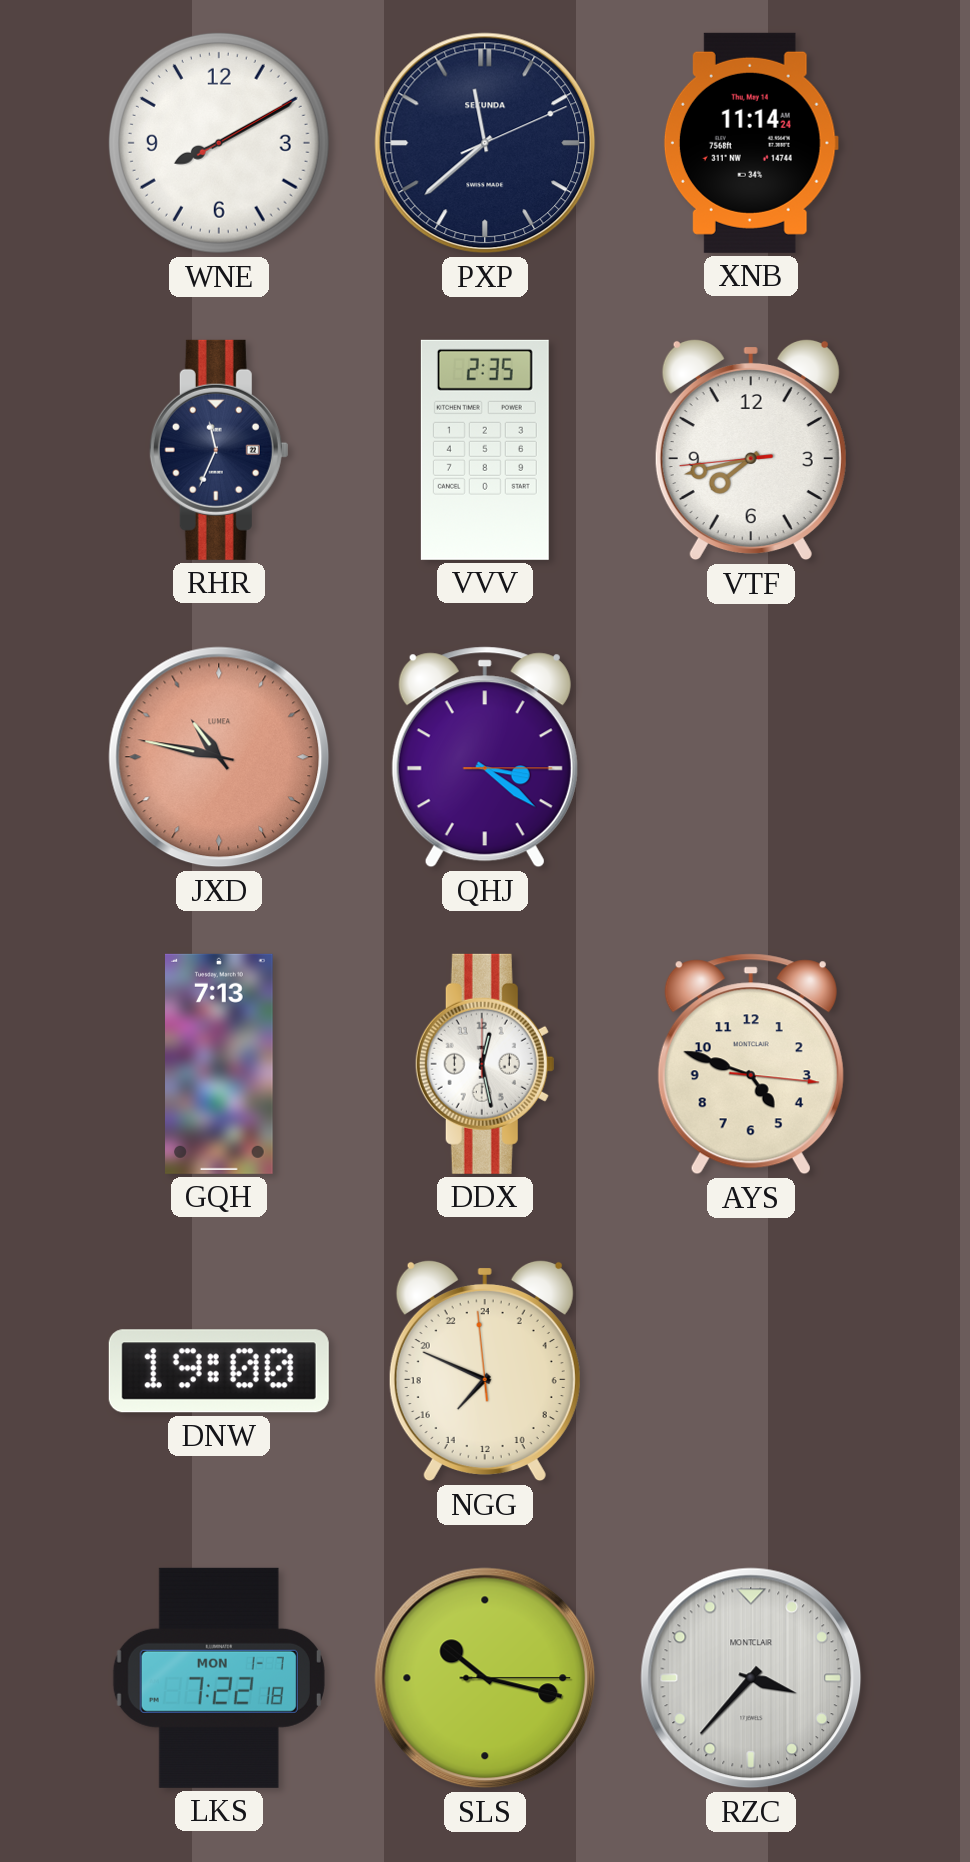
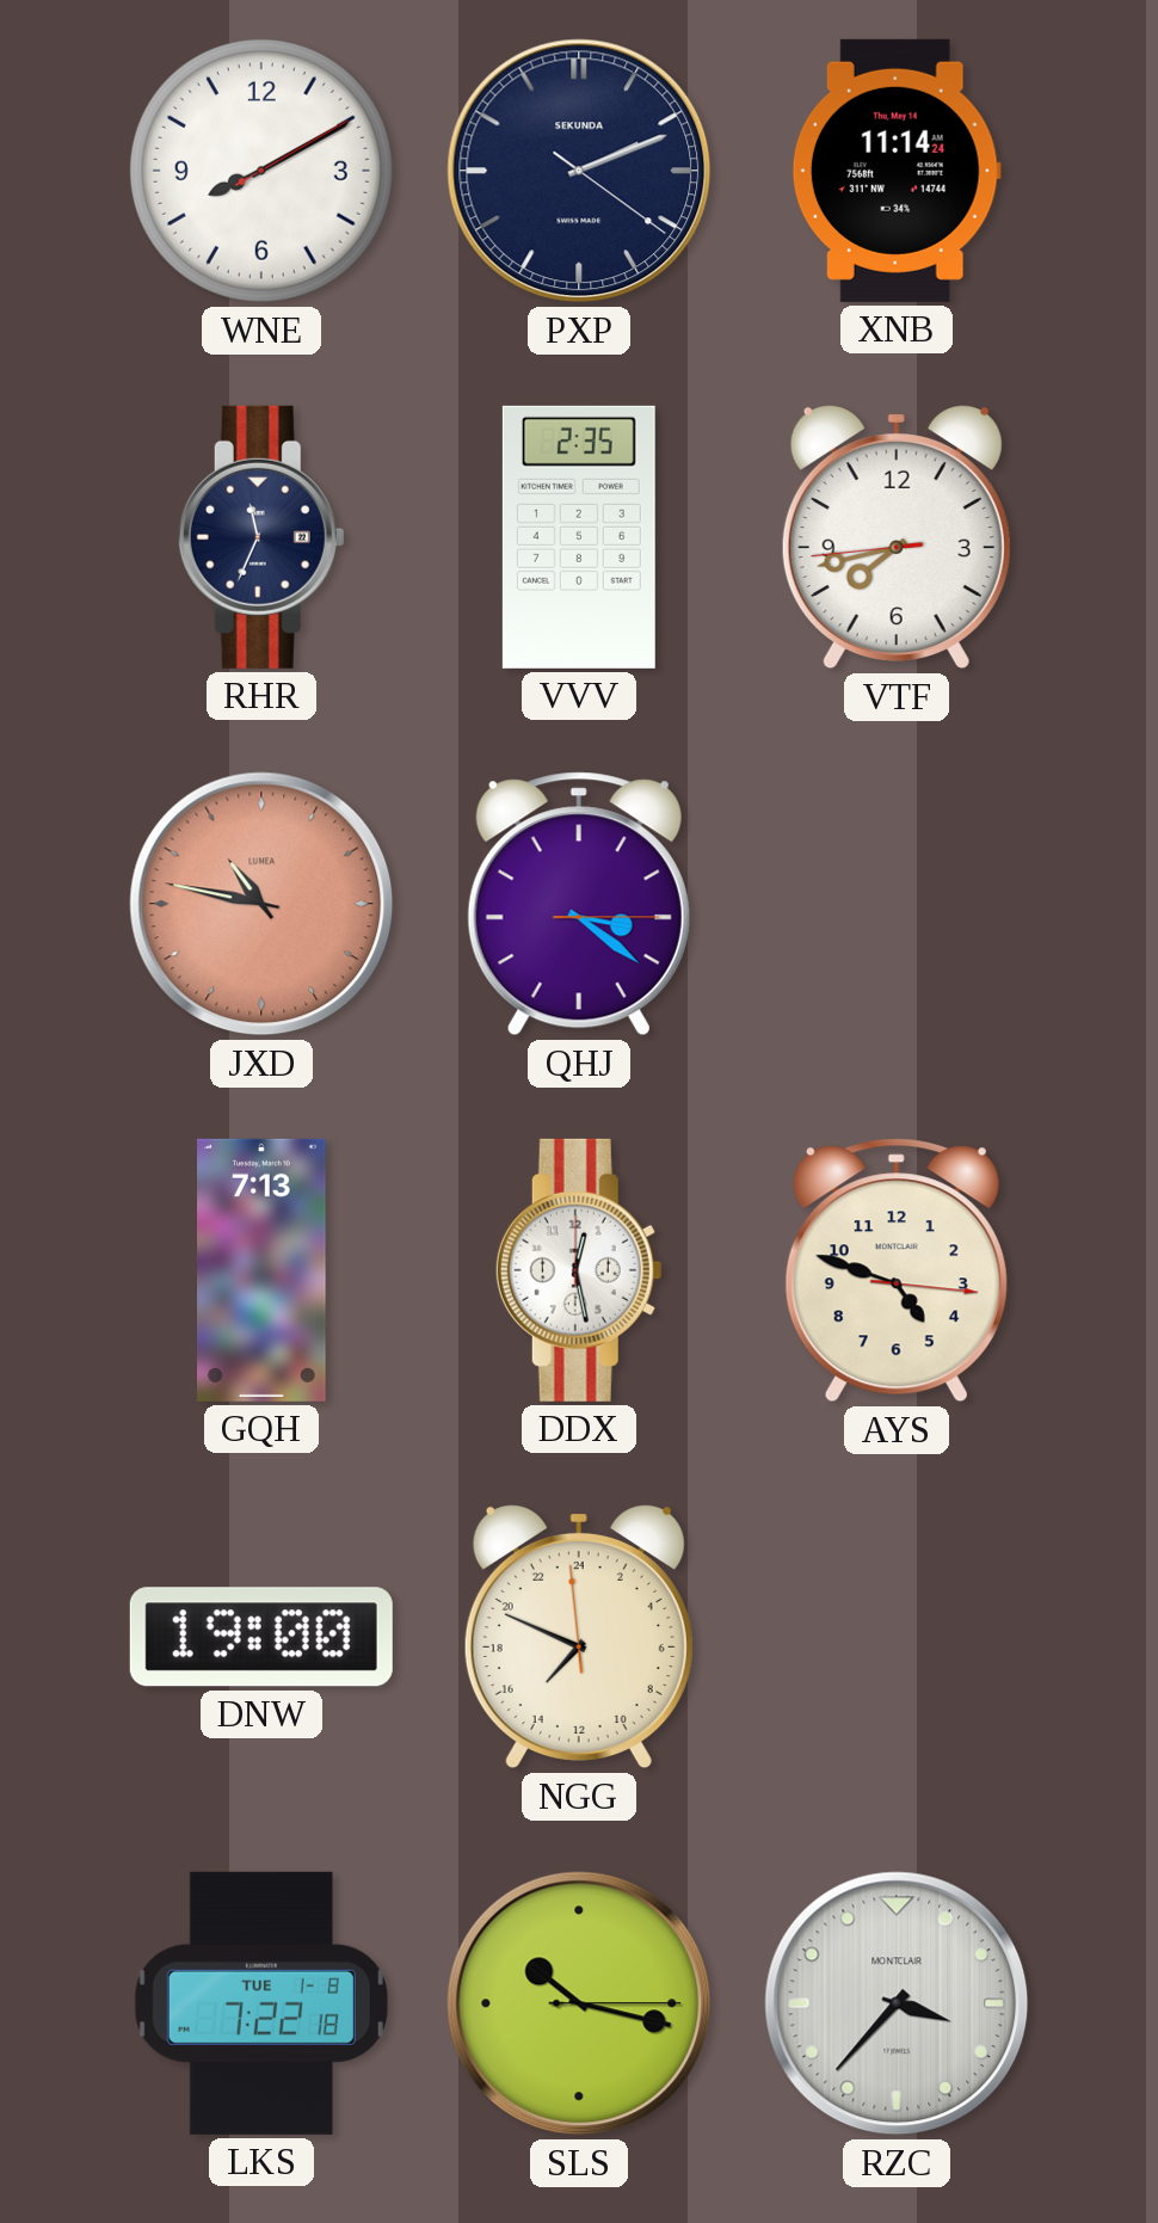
PXP: 11:38 -> 2:11
LKS date: MON 1-7 -> TUE 1-8
